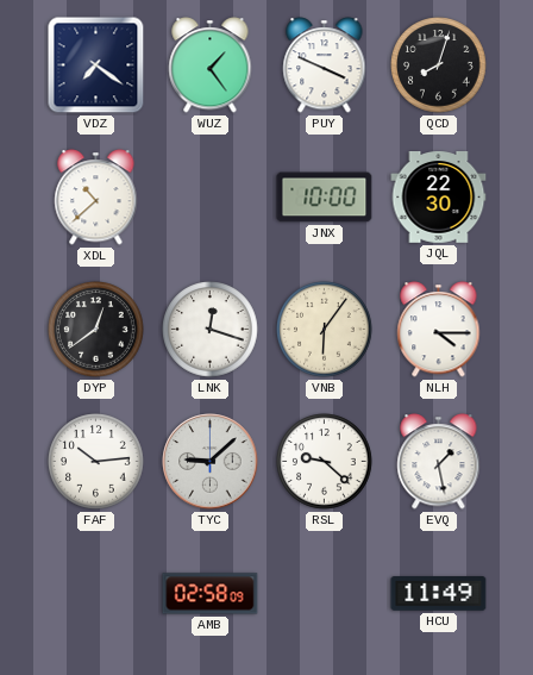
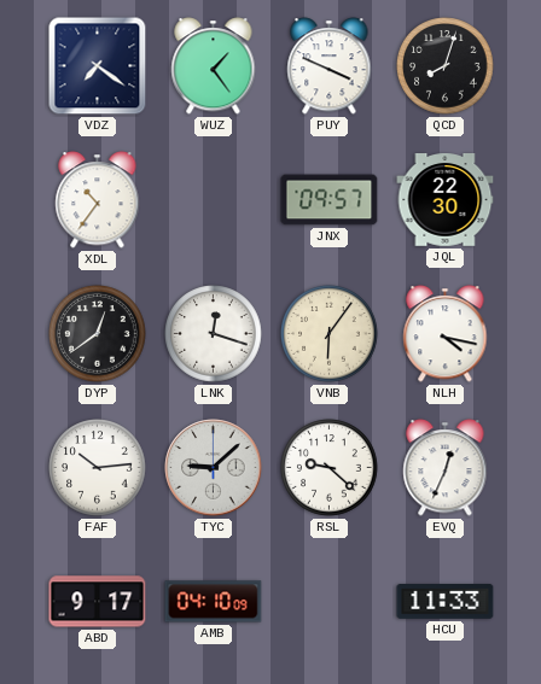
XDL: 10:38 -> 10:36
JNX: 10:00 -> 09:57
NLH: 4:15 -> 4:17
EVQ: 1:28 -> 12:34
ABD: none -> 9:17
AMB: 02:58 -> 04:10
HCU: 11:49 -> 11:33
